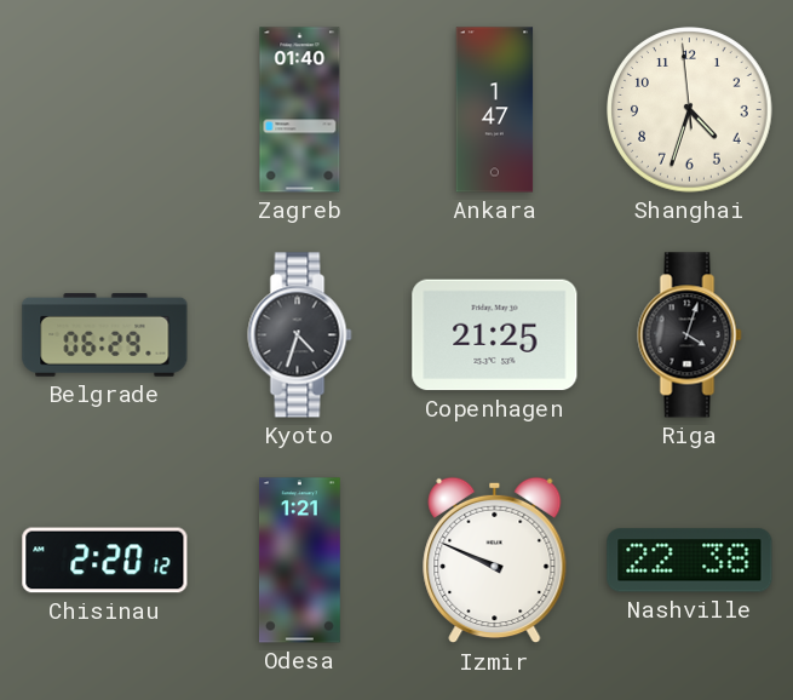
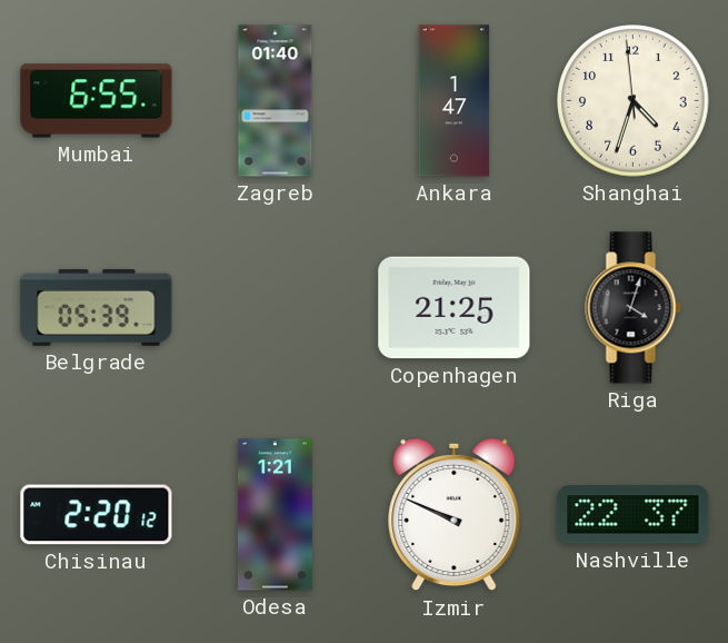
Mumbai: none -> 6:55
Belgrade: 06:29 -> 05:39
Kyoto: 4:33 -> none
Nashville: 22:38 -> 22:37
